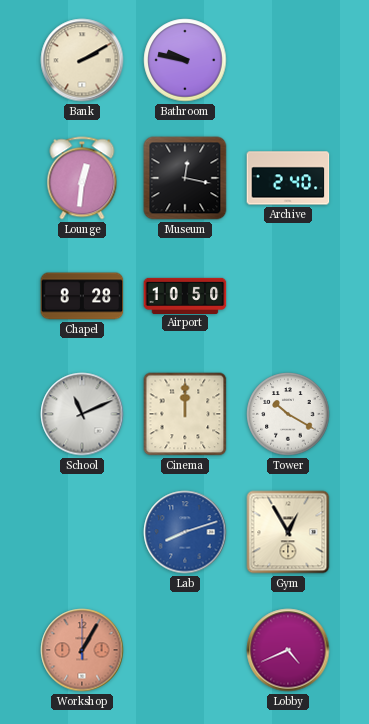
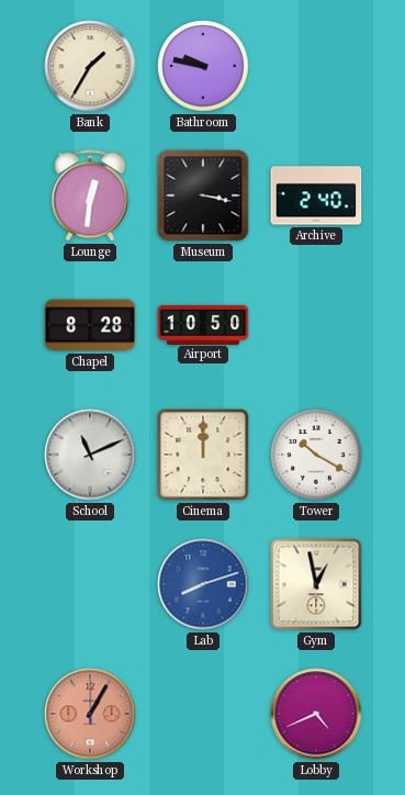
Bank: 2:10 -> 1:35
Museum: 12:17 -> 3:17
Gym: 12:55 -> 12:58
